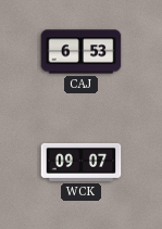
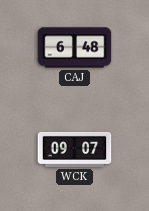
CAJ: 6:53 -> 6:48
